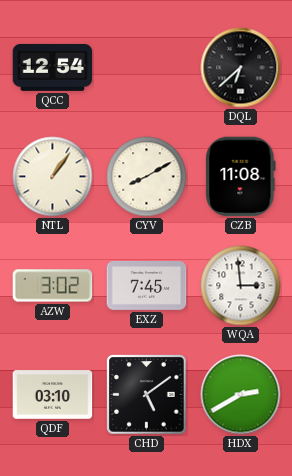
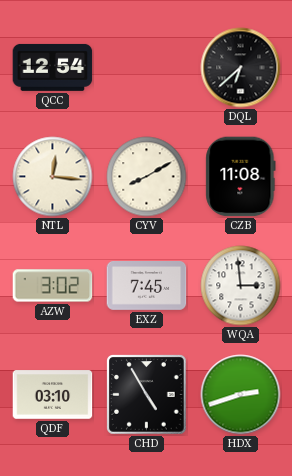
NTL: 1:06 -> 12:16
CHD: 5:09 -> 4:55
HDX: 2:40 -> 2:42
